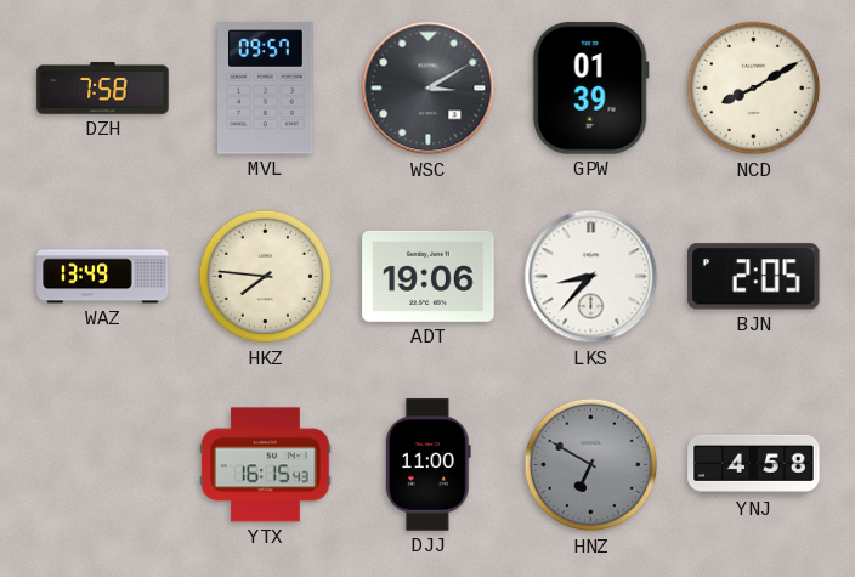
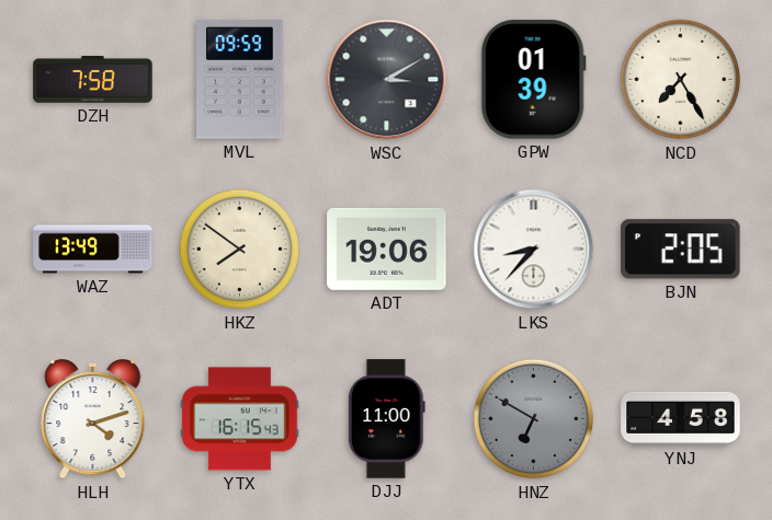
MVL: 09:57 -> 09:59
NCD: 8:10 -> 7:25
HKZ: 7:46 -> 7:51
HLH: none -> 4:12
